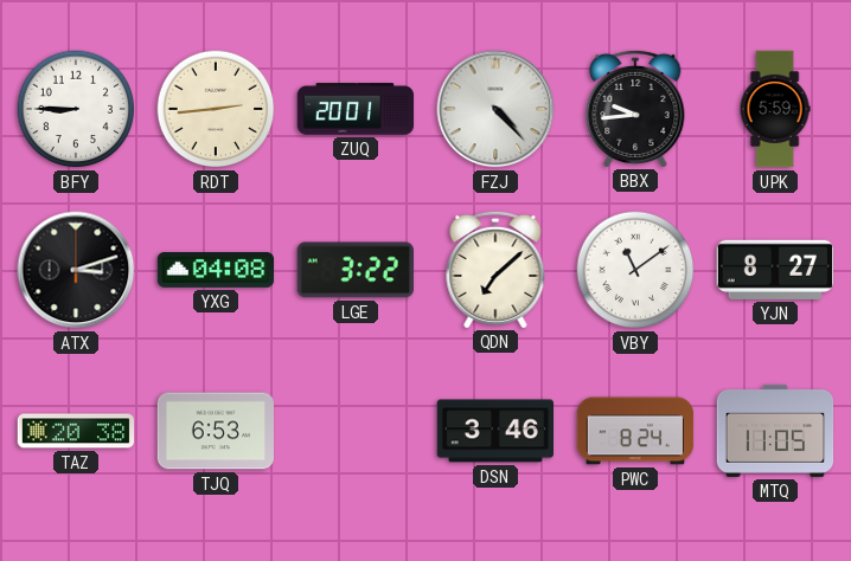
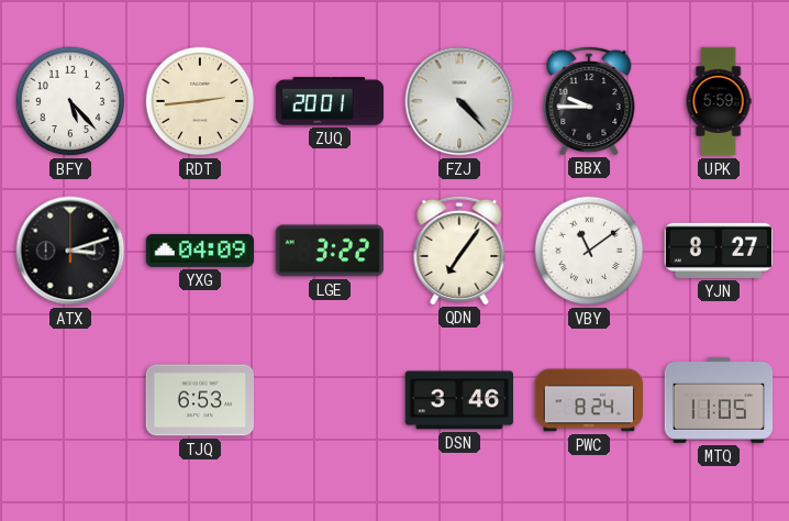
BFY: 8:45 -> 5:23
BBX: 9:44 -> 9:45
YXG: 04:08 -> 04:09
QDN: 7:08 -> 7:06
TAZ: 20:38 -> none
